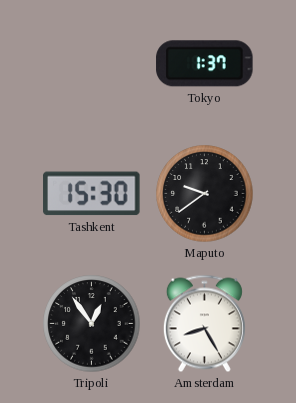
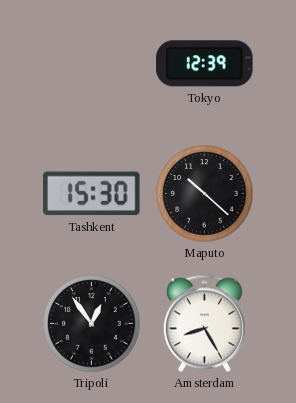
Tokyo: 1:37 -> 12:39
Maputo: 9:39 -> 10:22
